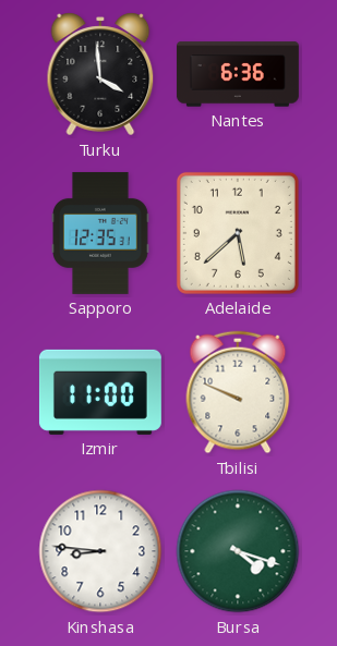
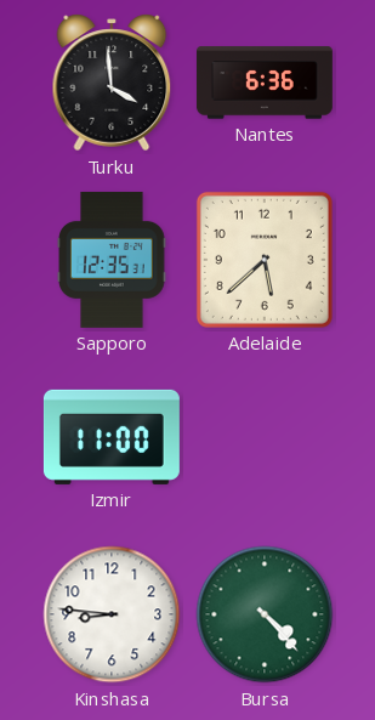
Tbilisi: 9:49 -> none
Bursa: 4:18 -> 4:23
